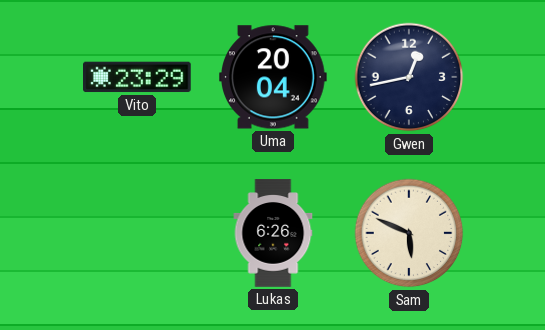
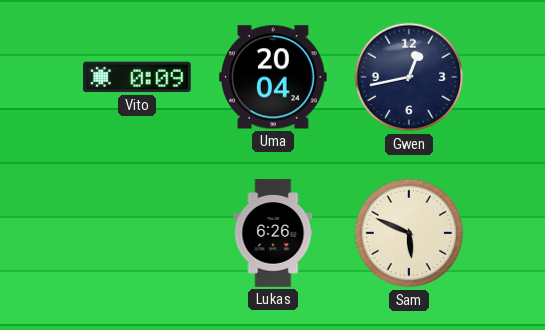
Vito: 23:29 -> 0:09
